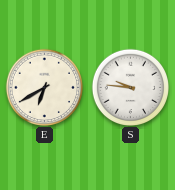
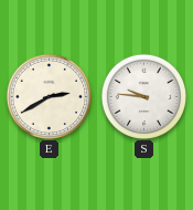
E: 6:40 -> 2:40
